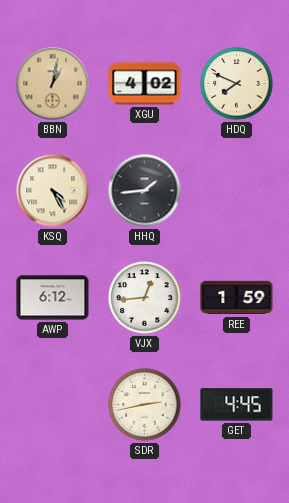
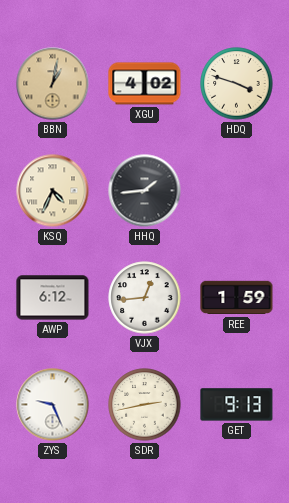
HDQ: 7:49 -> 3:48
KSQ: 4:25 -> 4:34
ZYS: none -> 9:26
GET: 4:45 -> 9:13
